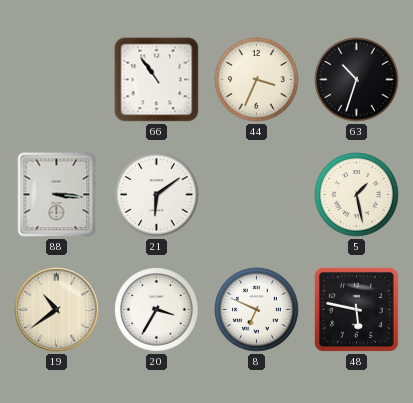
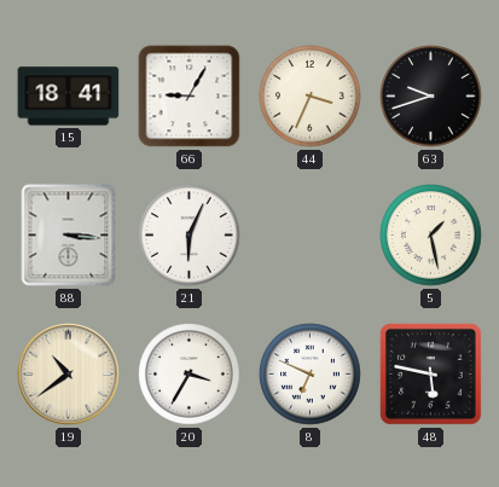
15: none -> 18:41
66: 10:54 -> 9:05
63: 10:33 -> 9:42
21: 6:09 -> 6:04
